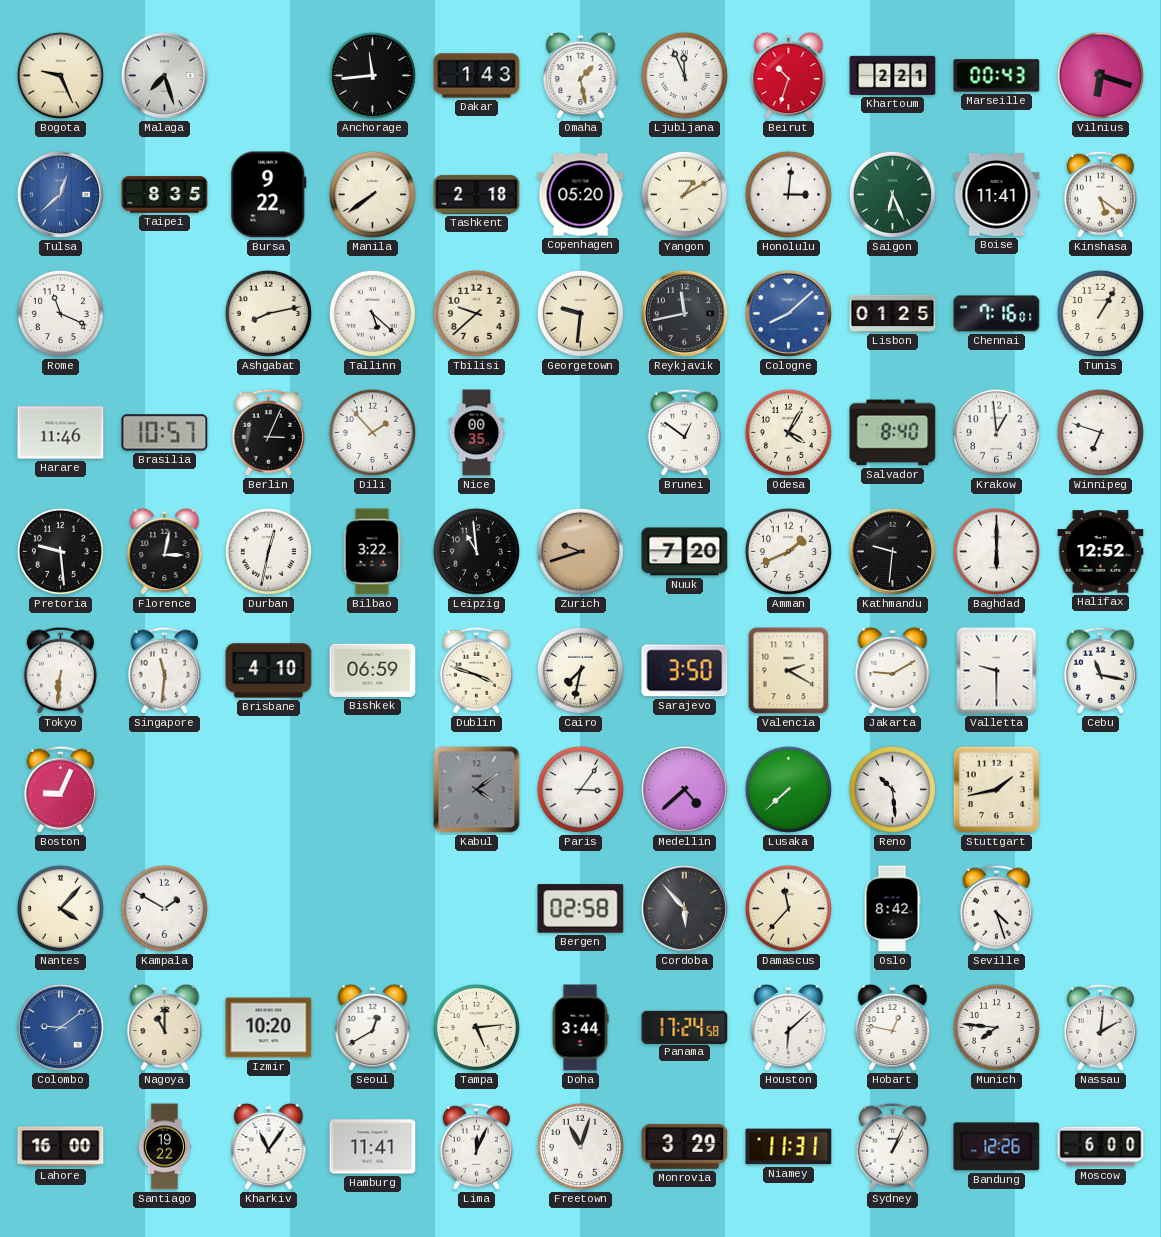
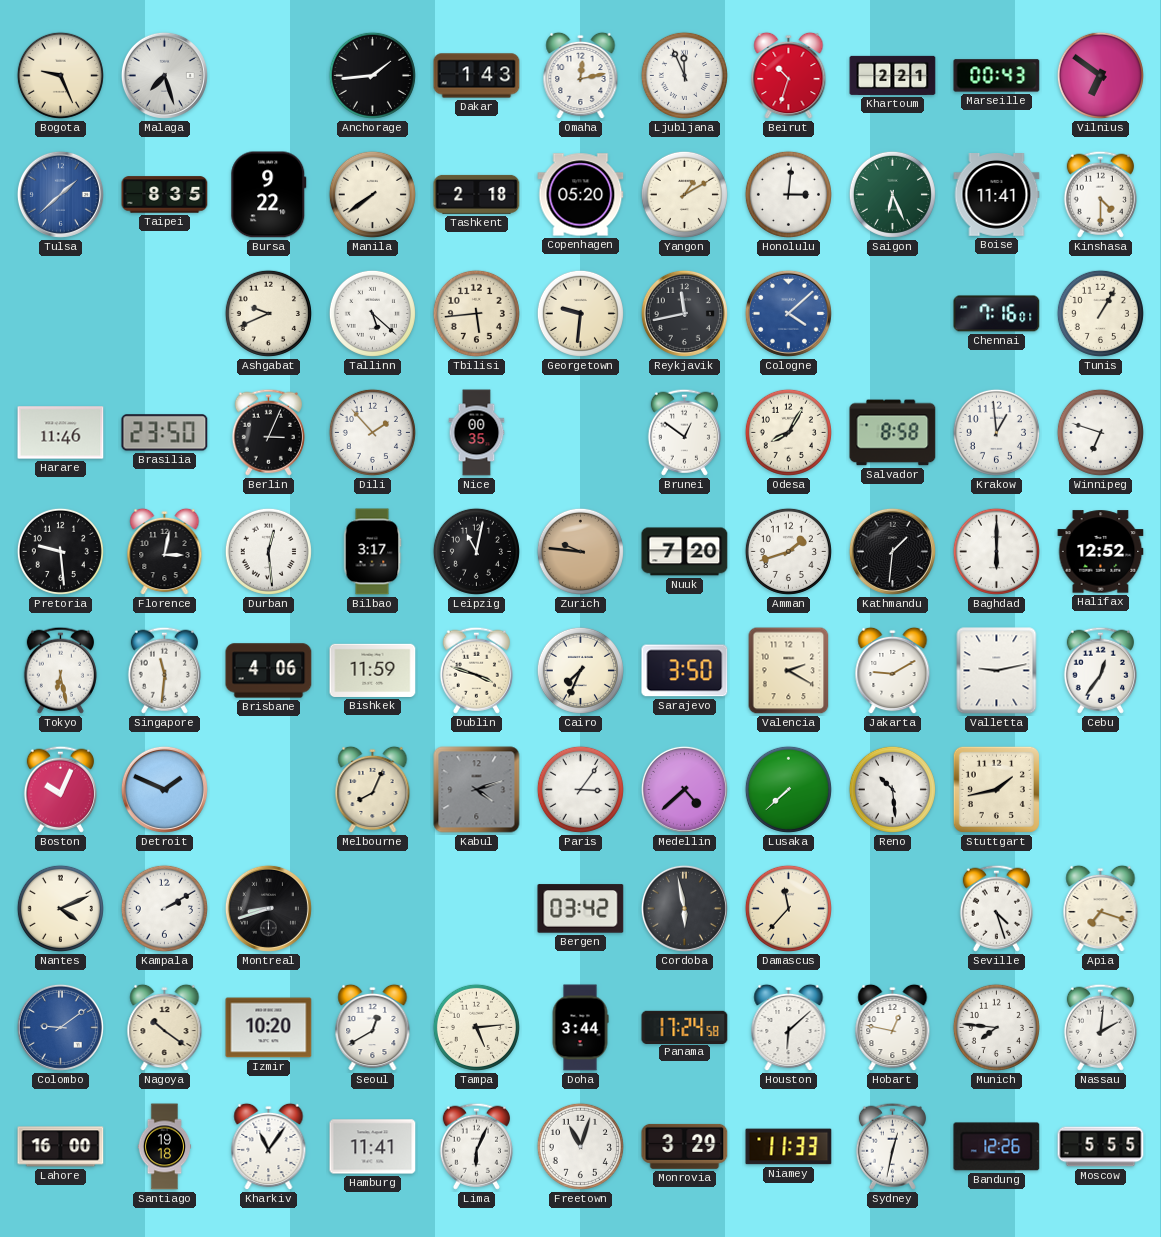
Anchorage: 11:44 -> 1:44
Omaha: 1:28 -> 12:13
Vilnius: 6:18 -> 6:51
Tulsa: 12:38 -> 1:38
Kinshasa: 5:21 -> 4:30
Rome: 11:19 -> none
Ashgabat: 8:13 -> 9:41
Tbilisi: 9:38 -> 5:44
Cologne: 8:08 -> 4:08
Lisbon: 01:25 -> none
Brasilia: 10:57 -> 23:50
Odesa: 4:05 -> 8:05
Salvador: 8:40 -> 8:58
Durban: 12:32 -> 12:29
Bilbao: 3:22 -> 3:17
Leipzig: 10:59 -> 11:02
Zurich: 9:42 -> 9:46
Amman: 1:41 -> 1:42
Kathmandu: 9:31 -> 1:31
Tokyo: 6:31 -> 6:28
Brisbane: 4:10 -> 4:06
Bishkek: 06:59 -> 11:59
Cairo: 7:32 -> 7:34
Valletta: 9:30 -> 9:13
Cebu: 11:17 -> 12:36
Boston: 9:04 -> 10:04
Detroit: none -> 1:49
Melbourne: none -> 8:04
Kabul: 4:09 -> 4:12
Nantes: 4:07 -> 4:11
Kampala: 1:50 -> 2:10
Montreal: none -> 8:42
Bergen: 02:58 -> 03:42
Cordoba: 5:53 -> 5:58
Oslo: 8:42 -> none
Apia: none -> 7:18
Nagoya: 11:00 -> 10:21
Santiago: 19:22 -> 19:18
Lima: 12:04 -> 6:04
Niamey: 11:31 -> 11:33
Sydney: 1:04 -> 12:32
Moscow: 6:00 -> 5:55
